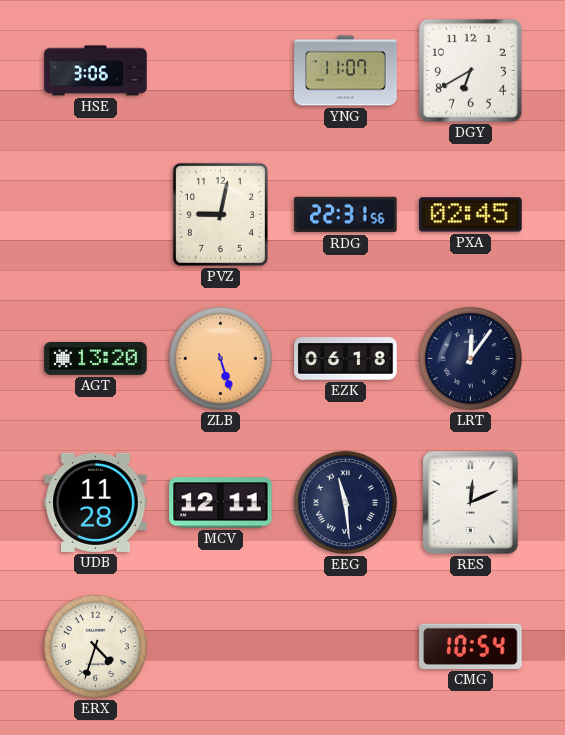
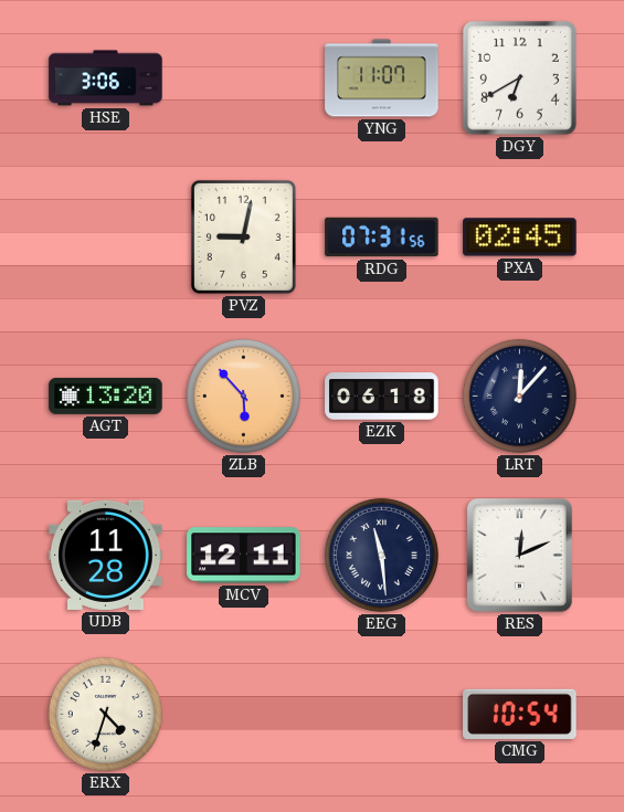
RDG: 22:31 -> 07:31
ZLB: 5:27 -> 5:53
LRT: 12:06 -> 12:07
